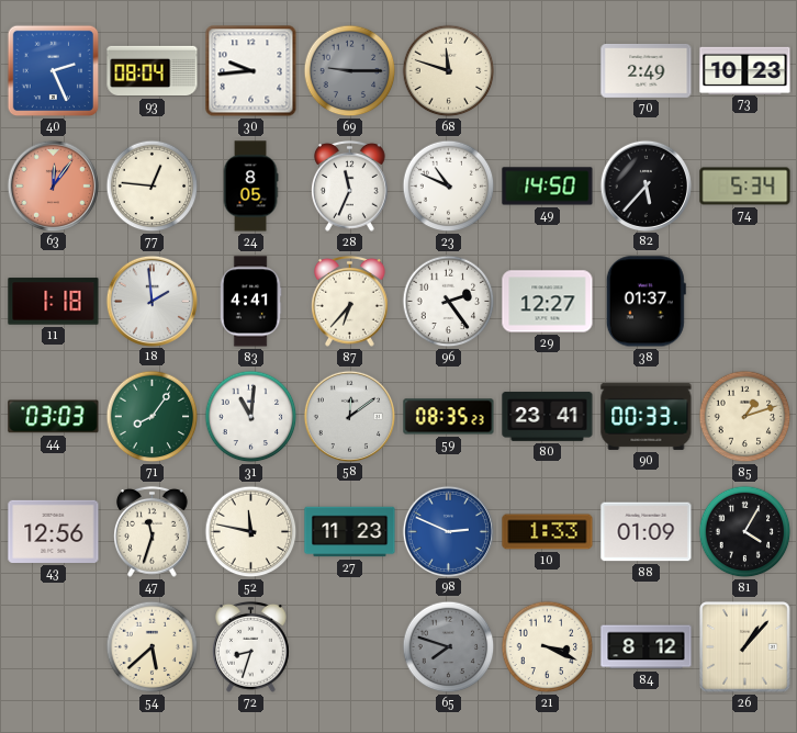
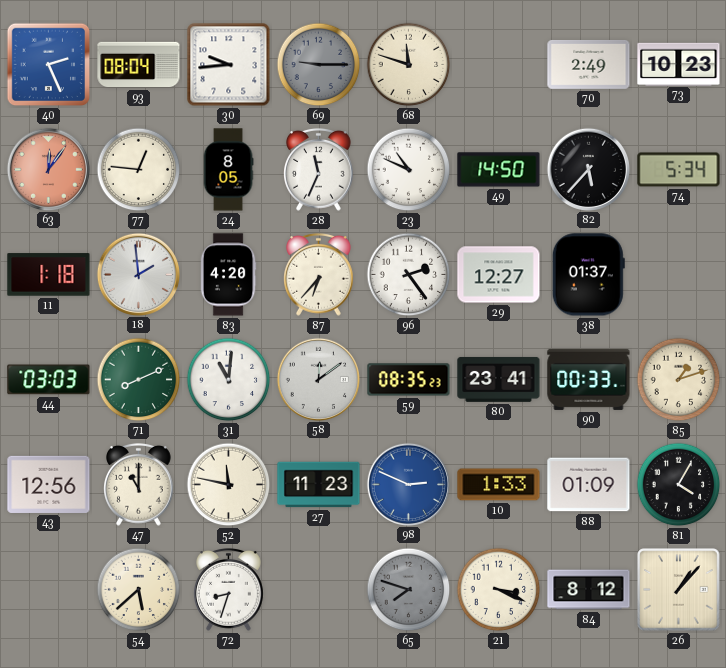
83: 4:41 -> 4:20
71: 8:06 -> 8:11
47: 11:33 -> 11:00
